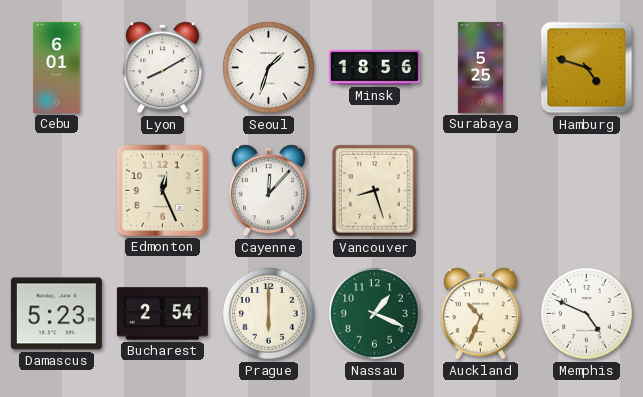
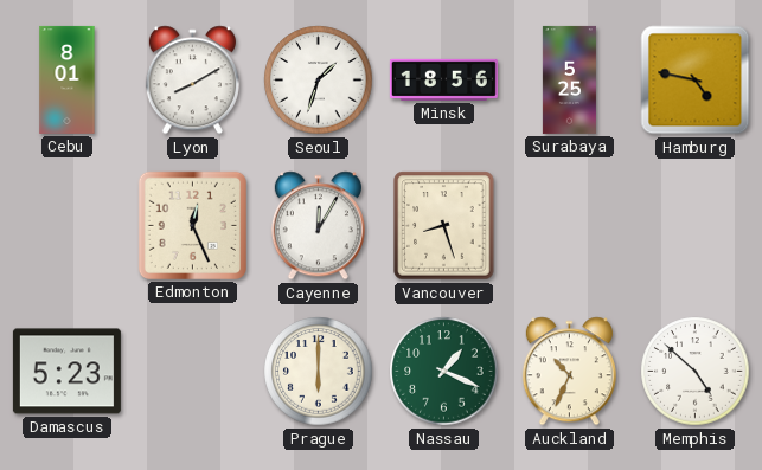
Cebu: 6:01 -> 8:01
Hamburg: 4:48 -> 4:47
Cayenne: 12:07 -> 12:05
Bucharest: 2:54 -> none
Memphis: 4:49 -> 4:52
